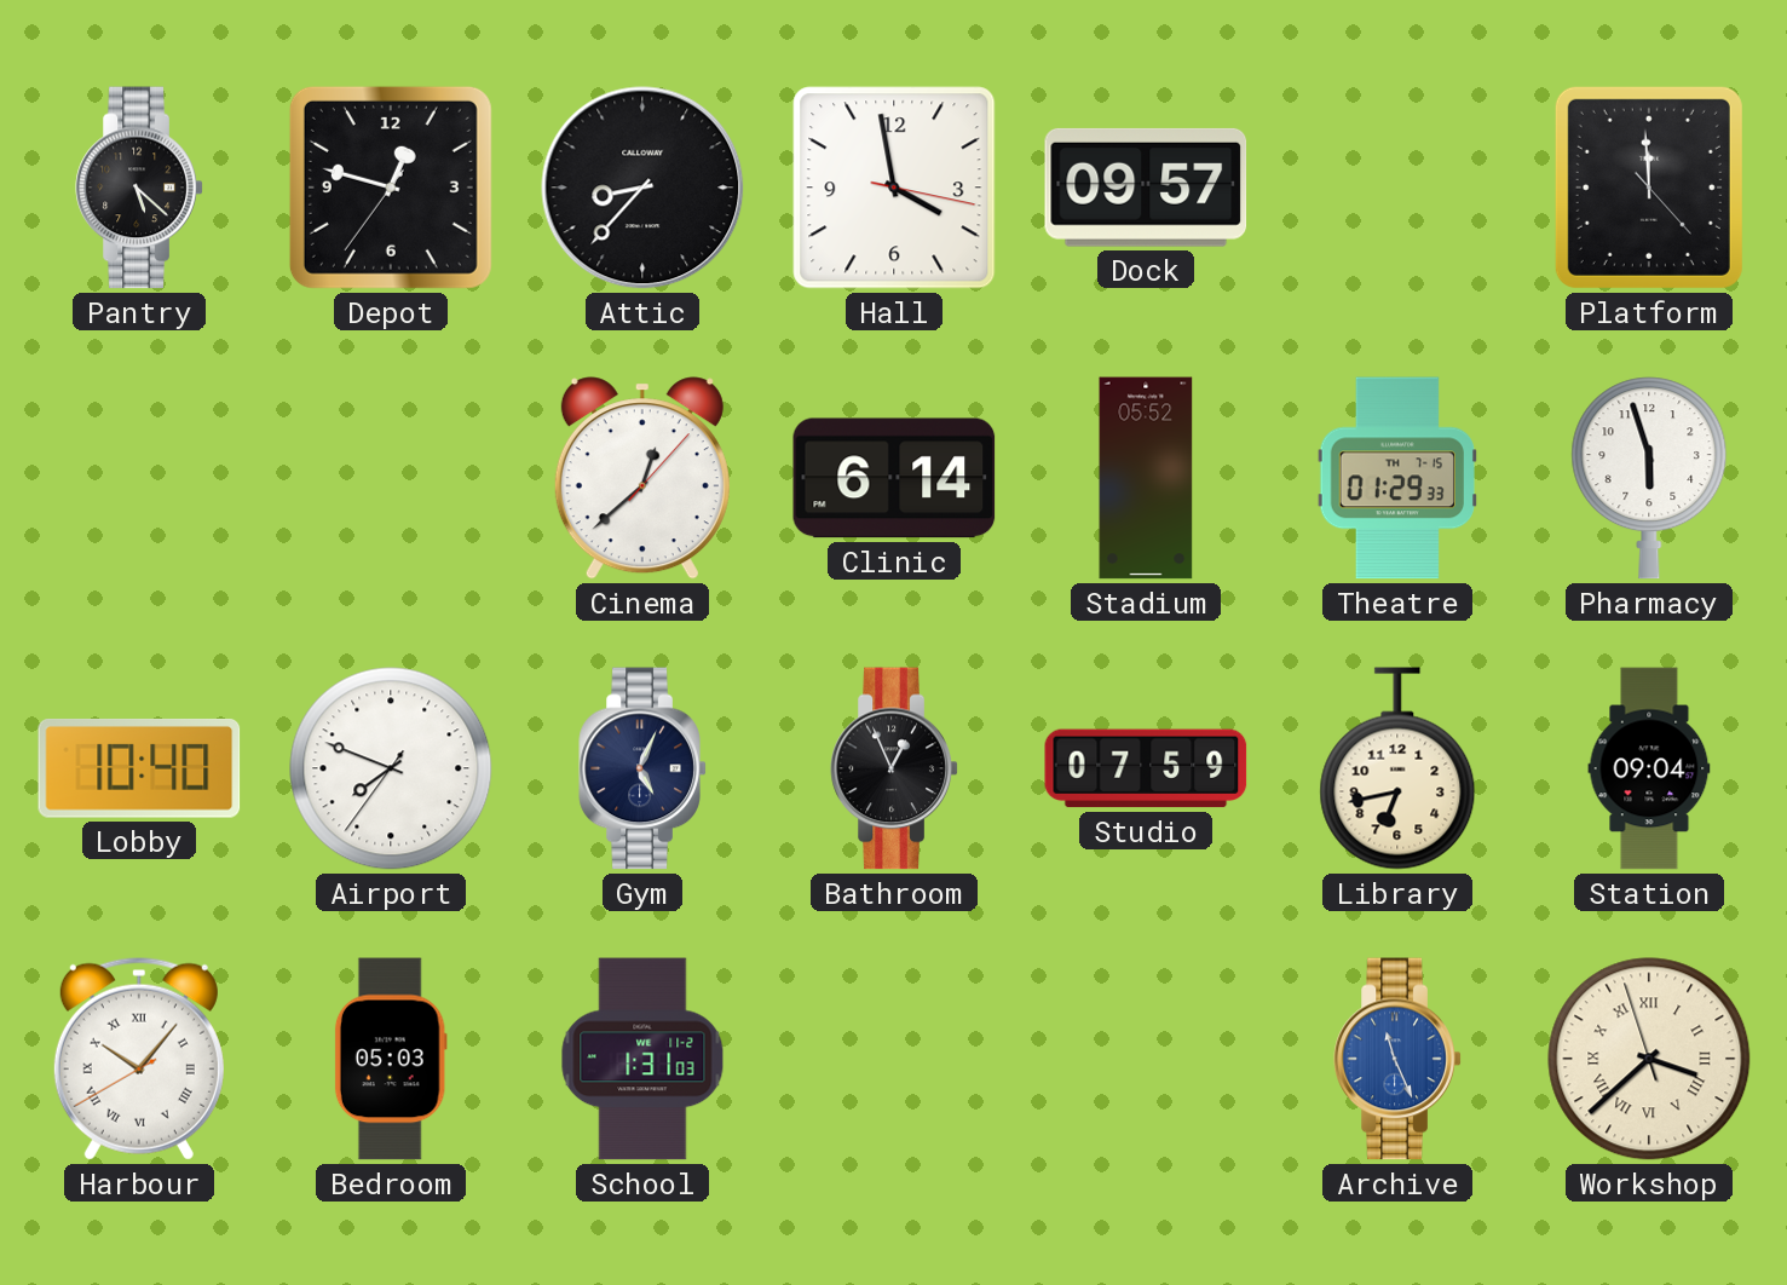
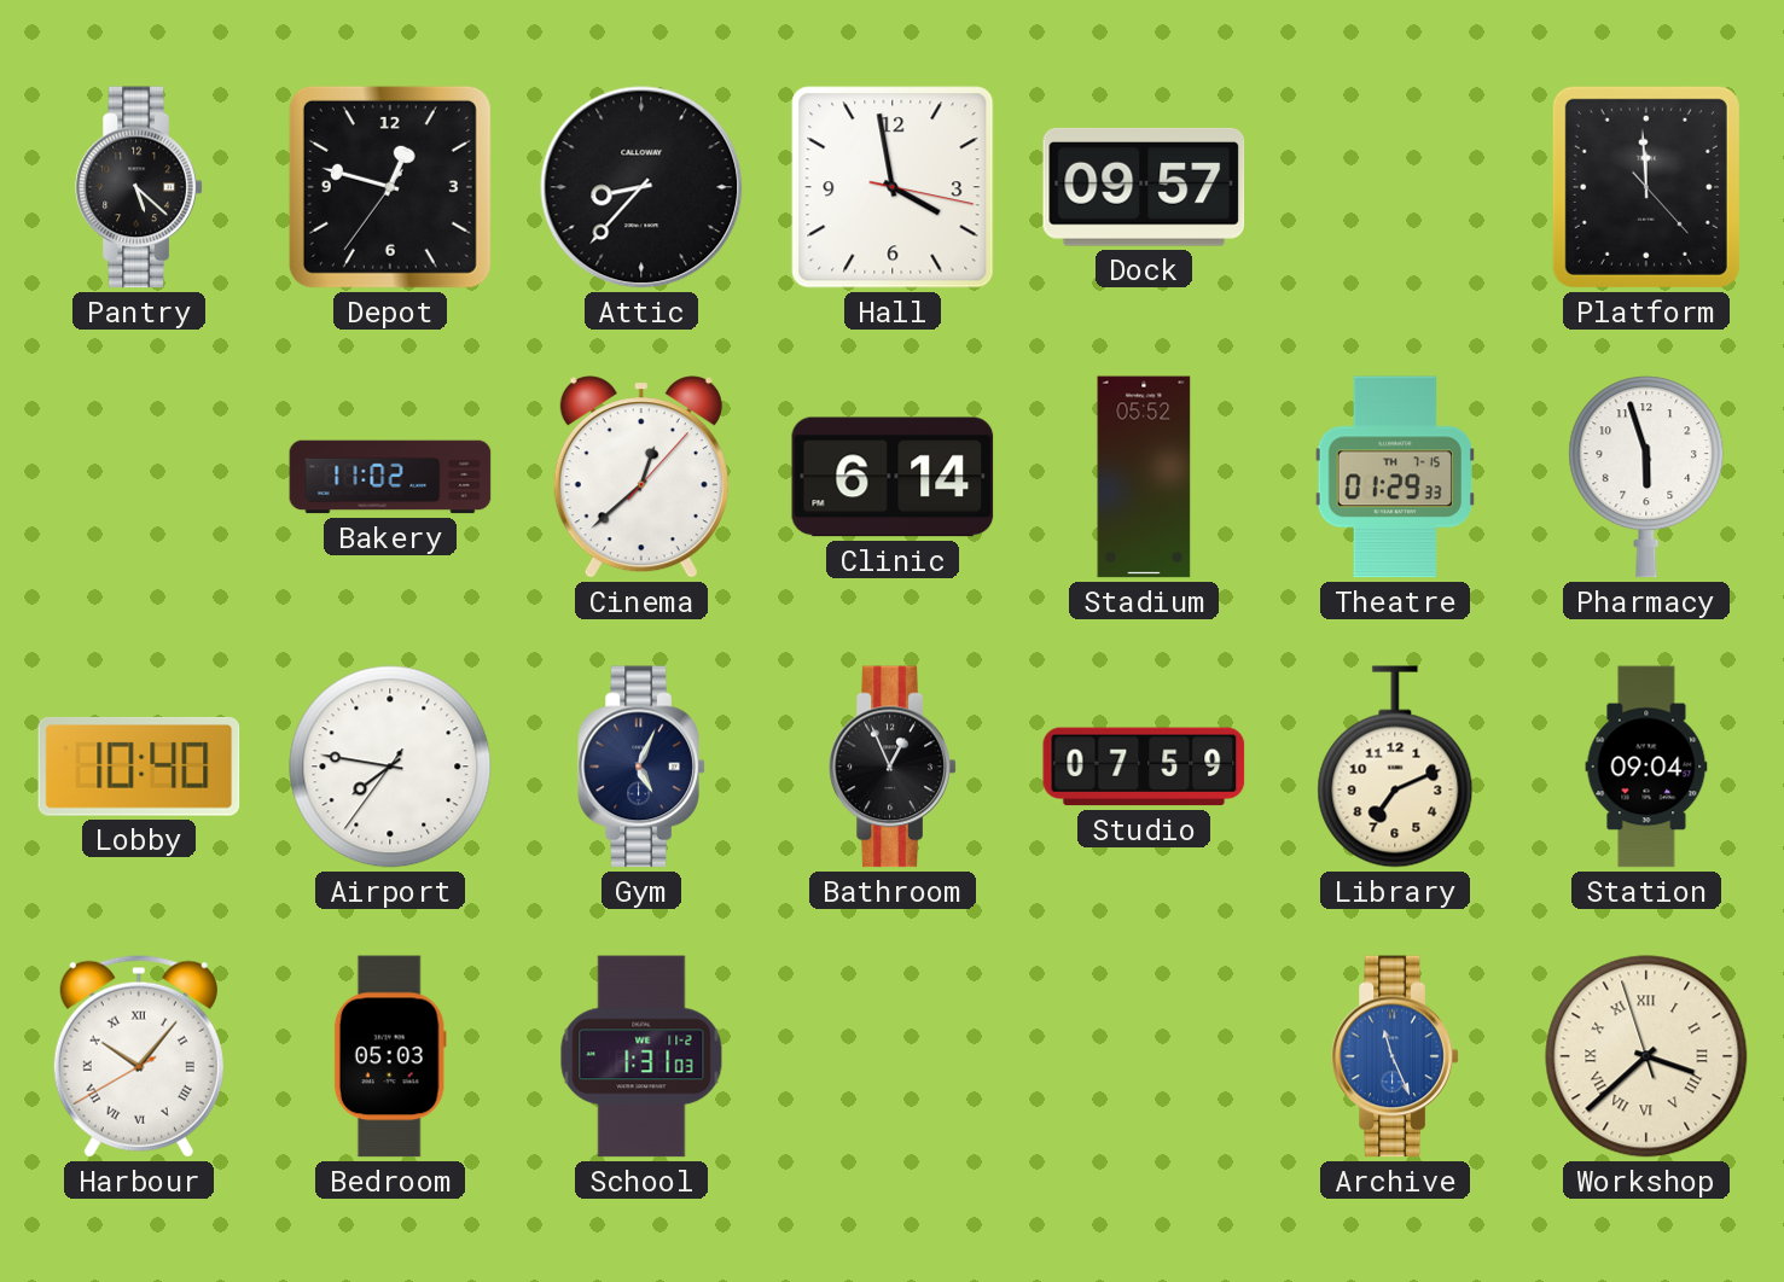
Bakery: none -> 11:02
Airport: 7:48 -> 7:46
Library: 6:43 -> 7:11
